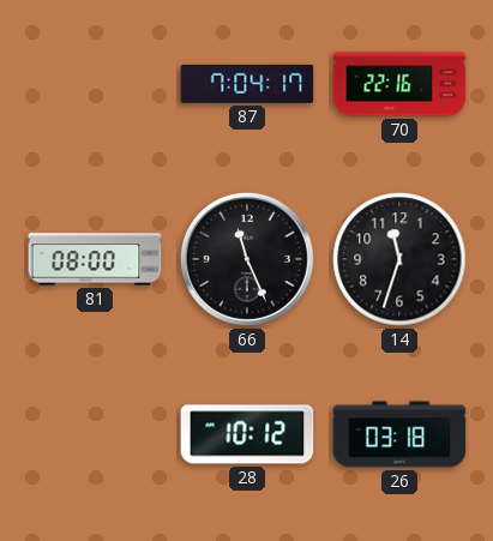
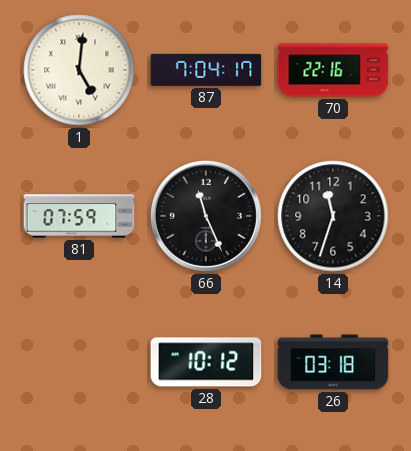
1: none -> 5:01
81: 08:00 -> 07:59
